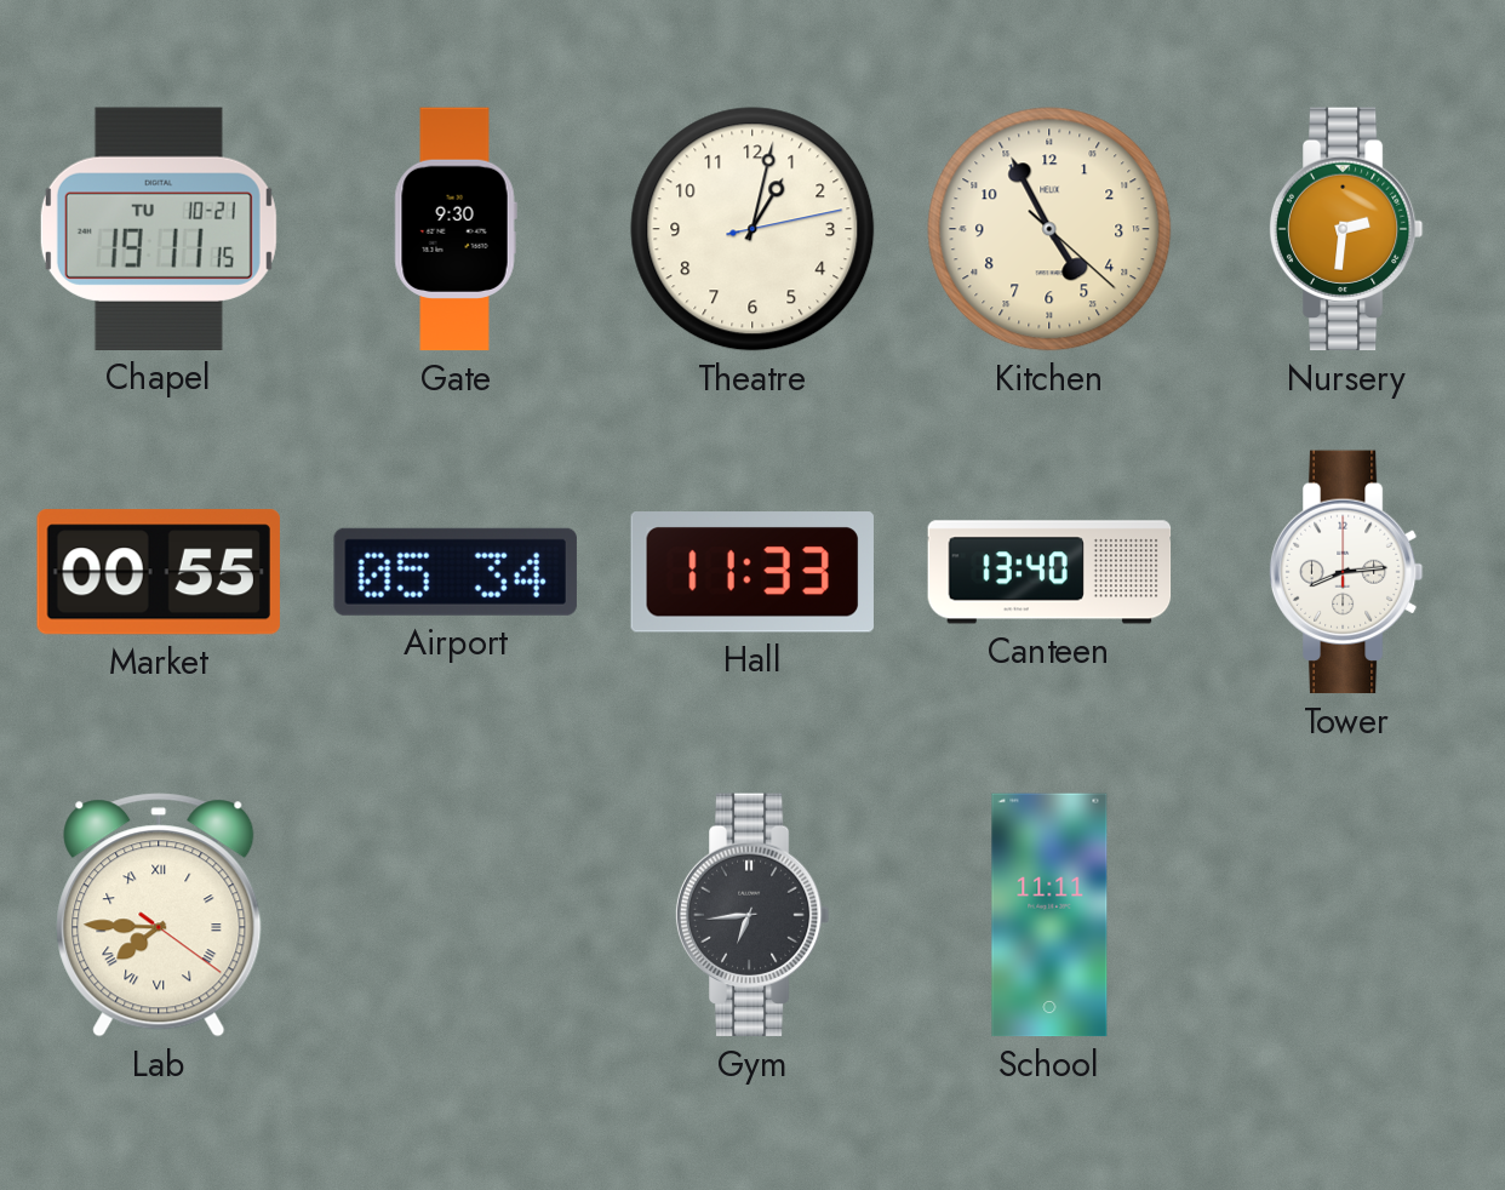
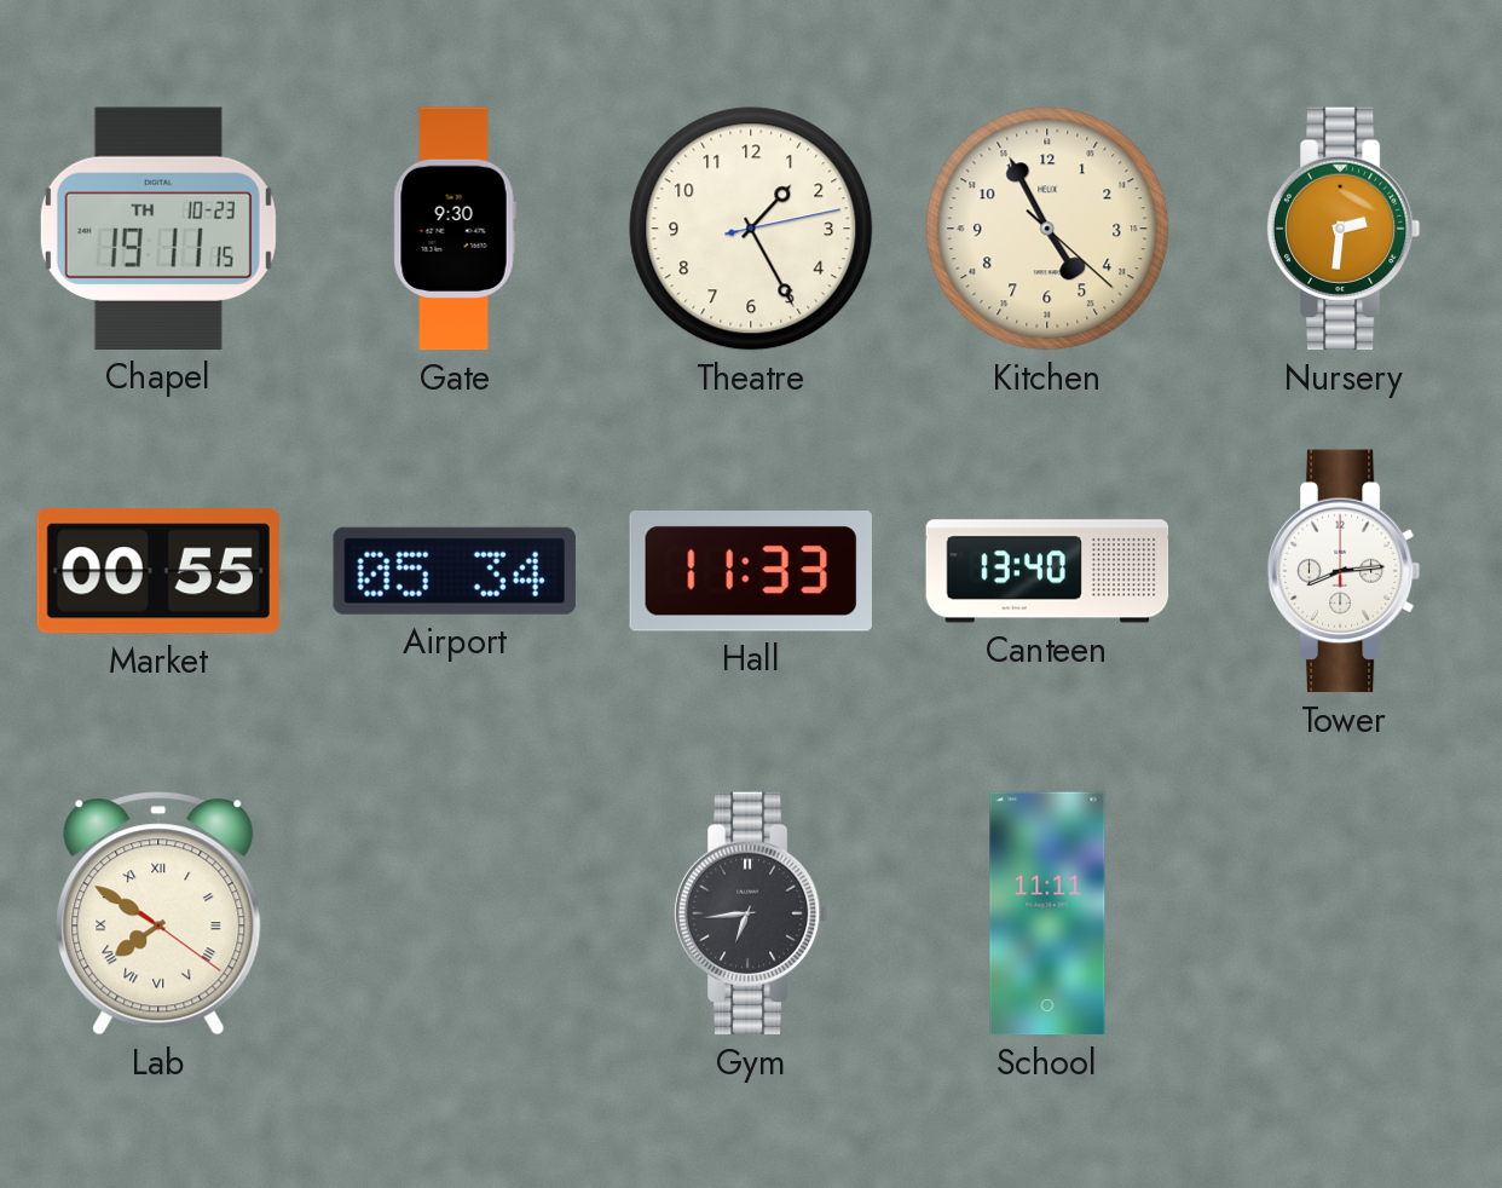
Chapel date: TU 10-21 -> TH 10-23
Theatre: 1:02 -> 1:25
Lab: 7:45 -> 7:50
